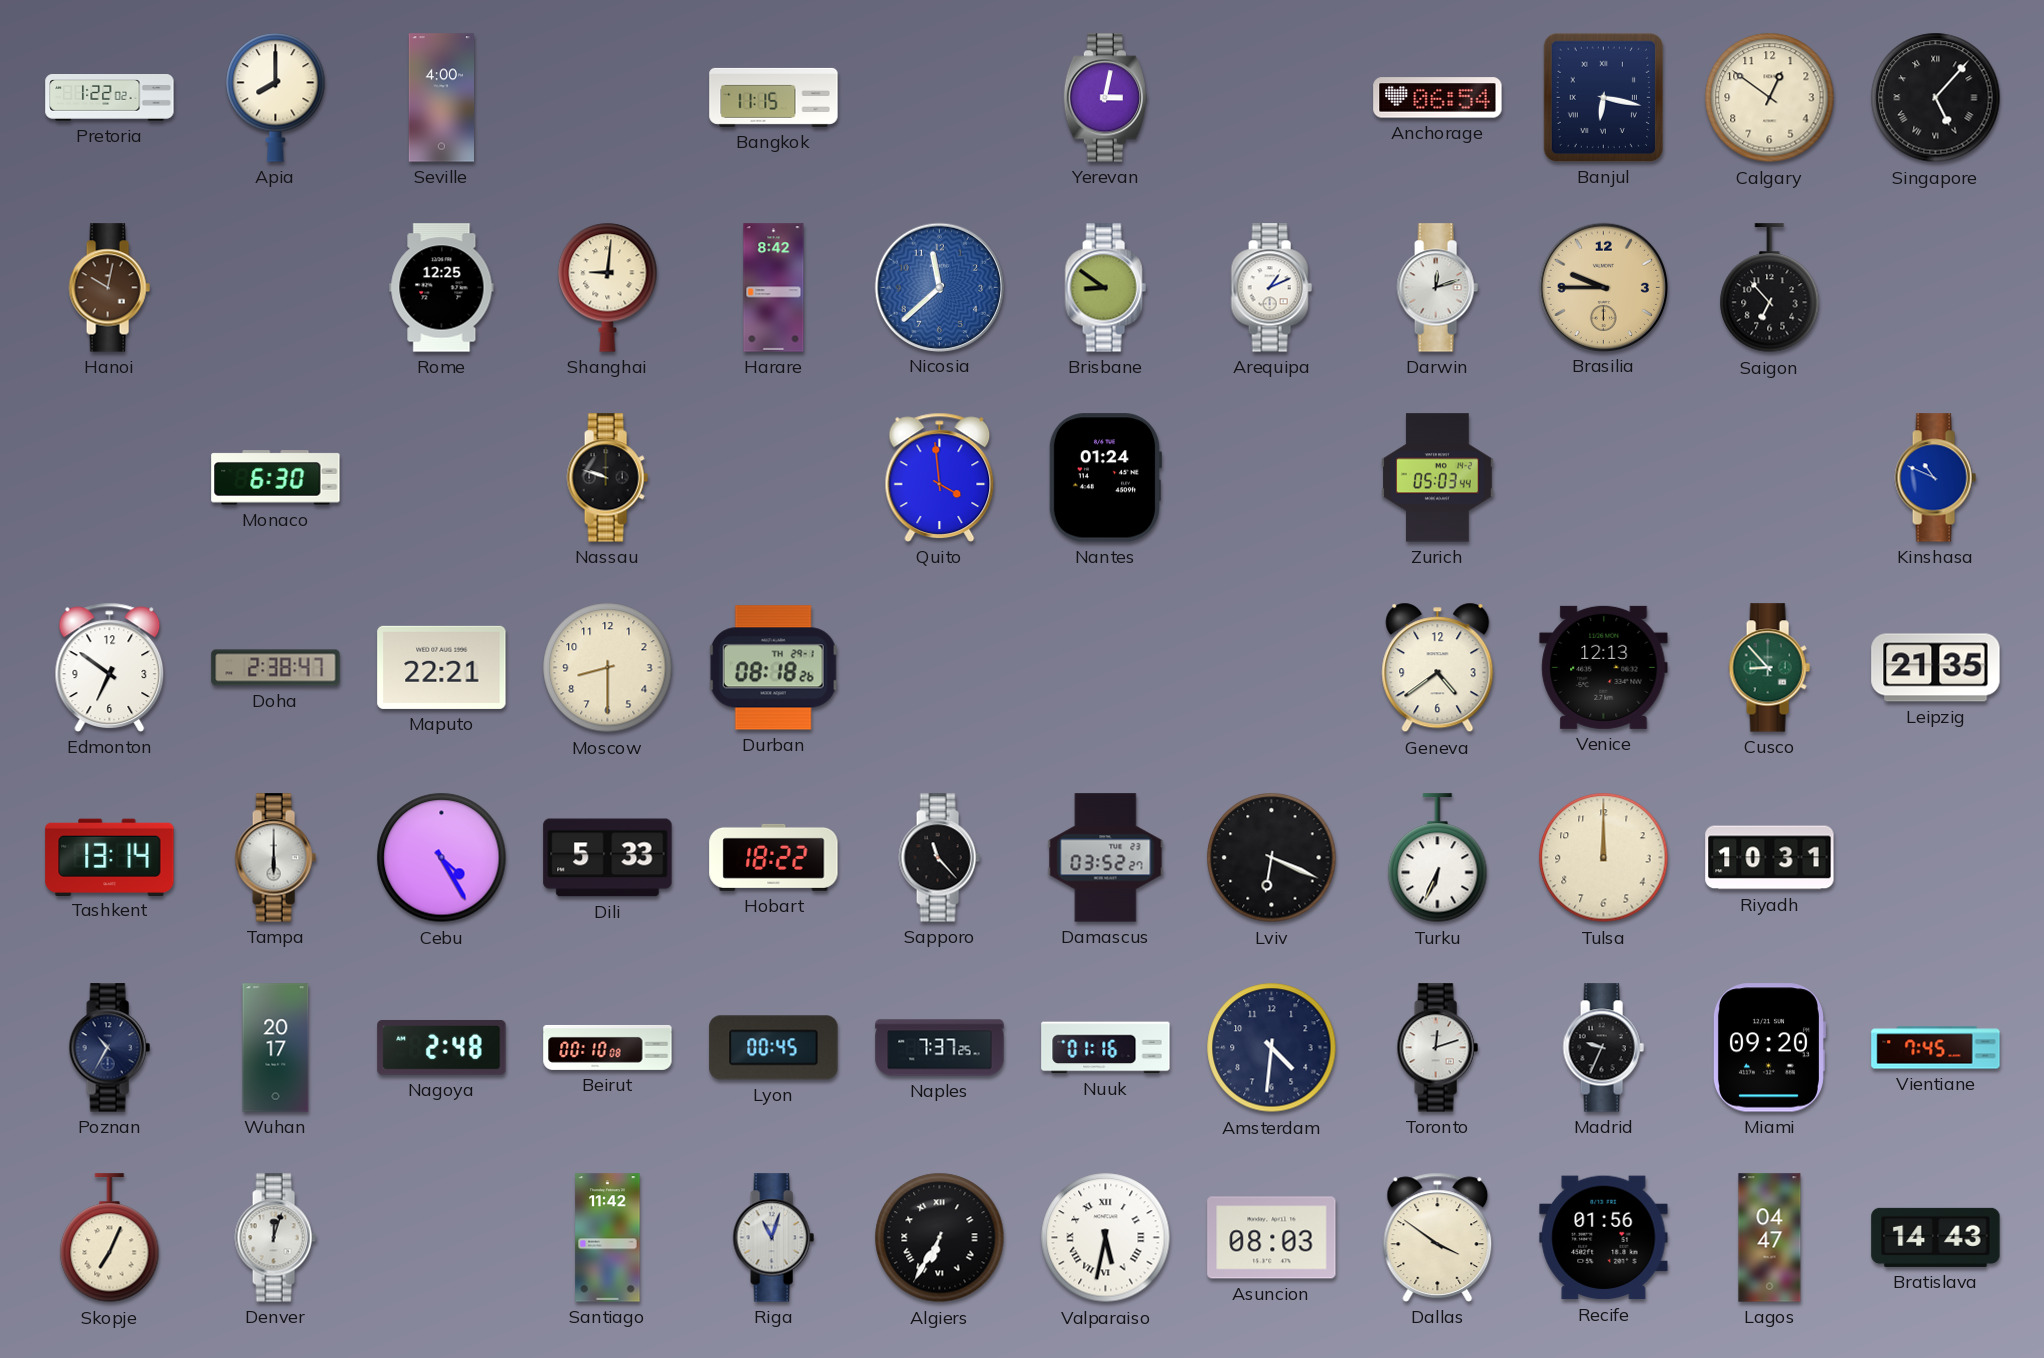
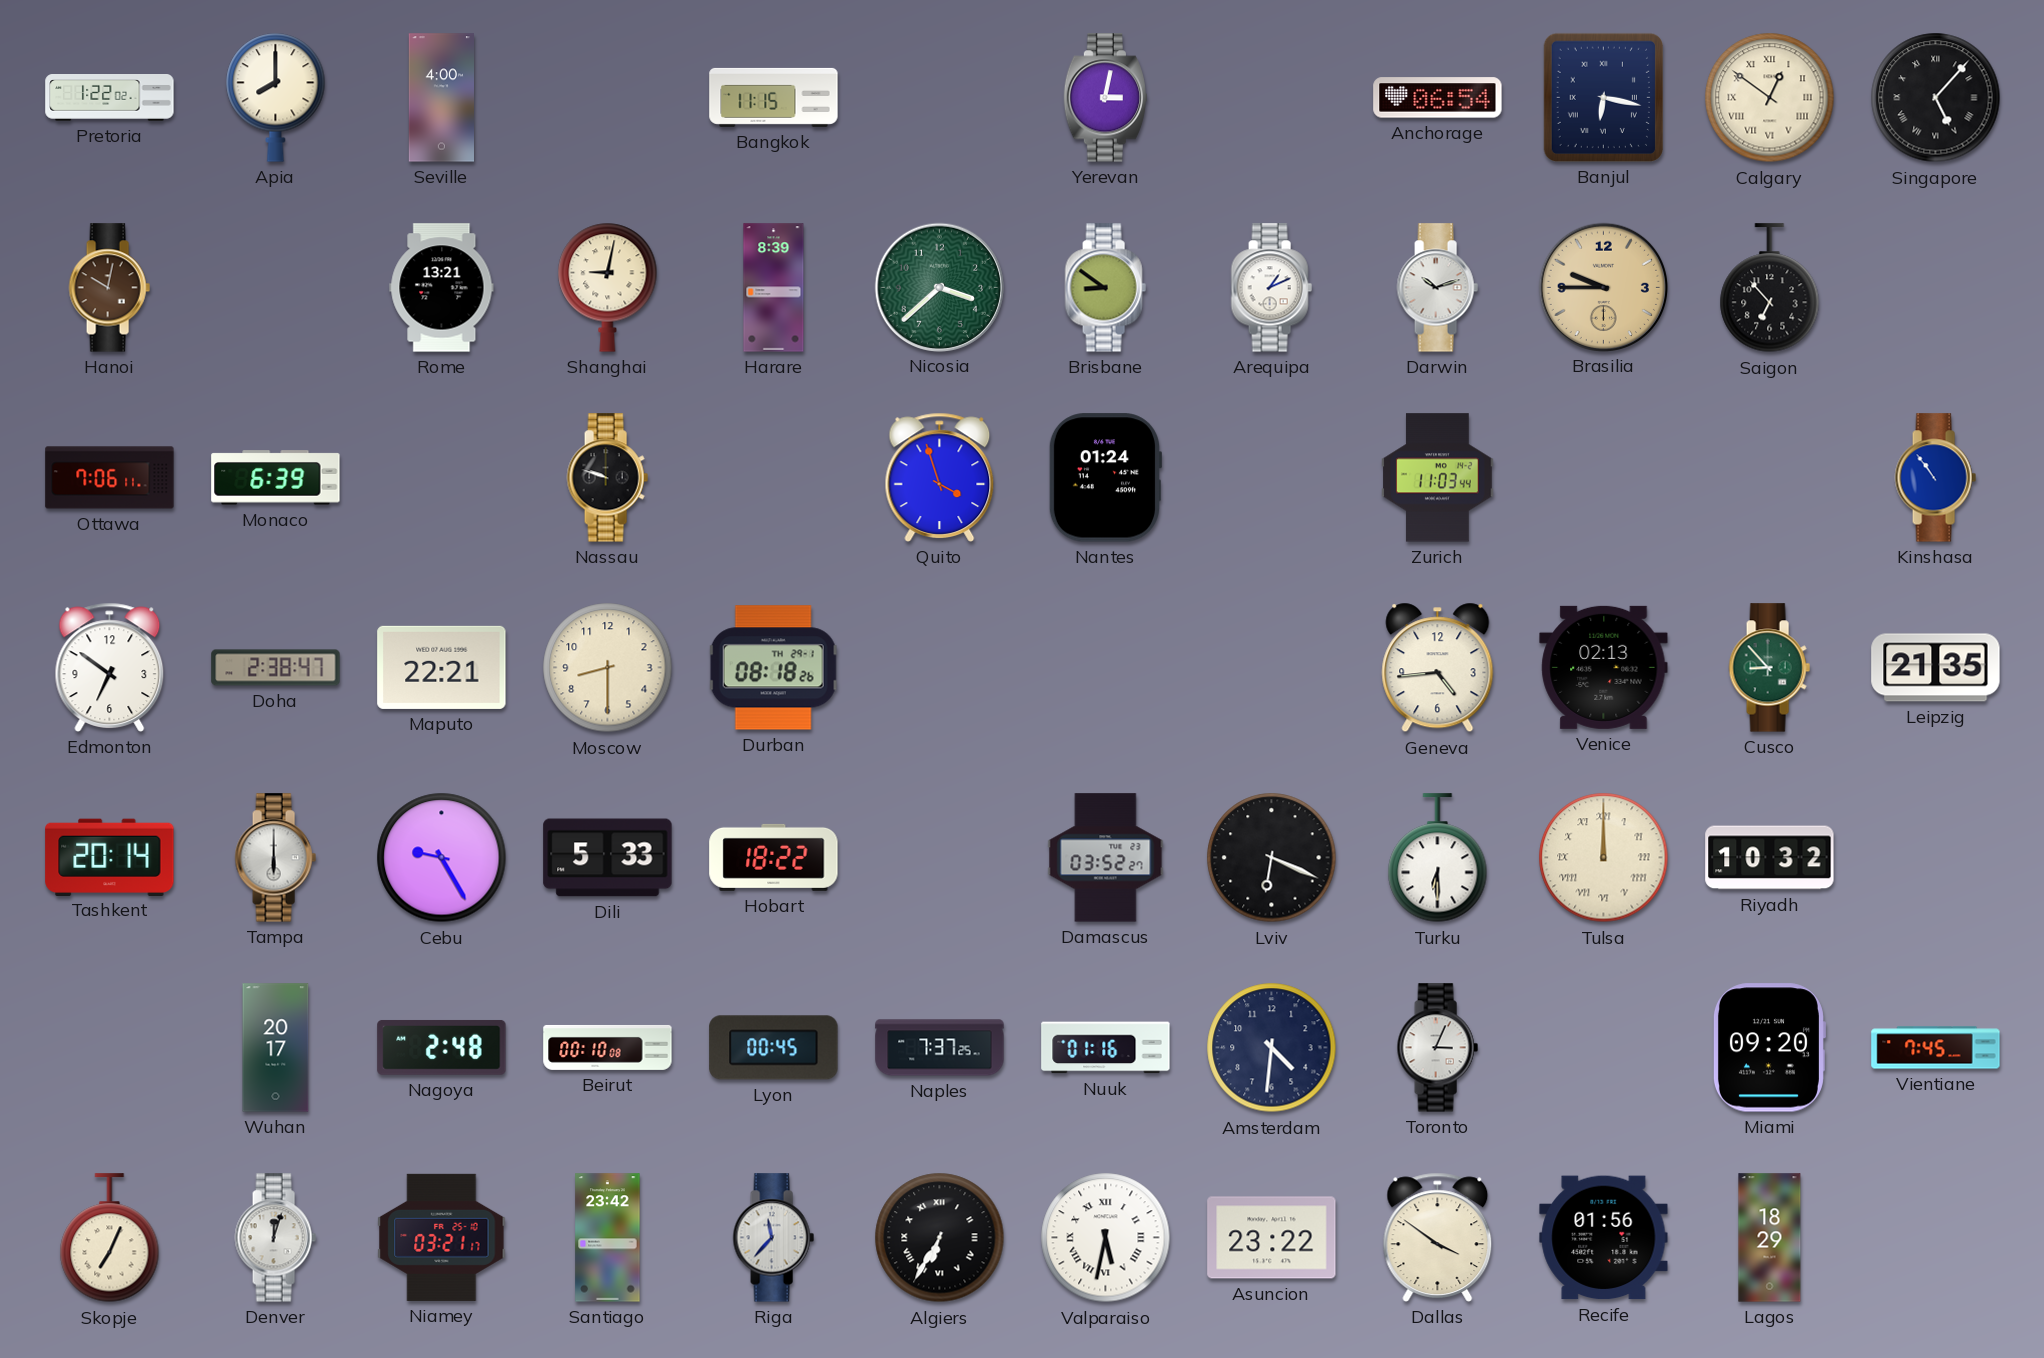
Calgary numerals: Arabic -> Roman
Rome: 12:25 -> 13:21
Shanghai: 9:01 -> 9:02
Harare: 8:42 -> 8:39
Nicosia: 11:38 -> 3:38
Nicosia dial: blue -> green
Darwin: 12:12 -> 10:12
Ottawa: none -> 7:06
Monaco: 6:30 -> 6:39
Quito: 3:59 -> 3:57
Zurich: 05:03 -> 11:03
Kinshasa: 10:49 -> 10:54
Geneva: 4:39 -> 4:44
Venice: 12:13 -> 02:13
Tashkent: 13:14 -> 20:14
Cebu: 4:25 -> 9:25
Sapporo: 11:23 -> none
Turku: 6:34 -> 6:30
Tulsa numerals: Arabic -> Roman
Riyadh: 10:31 -> 10:32
Poznan: 10:35 -> none
Toronto: 12:12 -> 3:04
Madrid: 9:34 -> none
Niamey: none -> 03:21
Santiago: 11:42 -> 23:42
Riga: 11:03 -> 11:37
Asuncion: 08:03 -> 23:22
Lagos: 04:47 -> 18:29
Bratislava: 14:43 -> none
